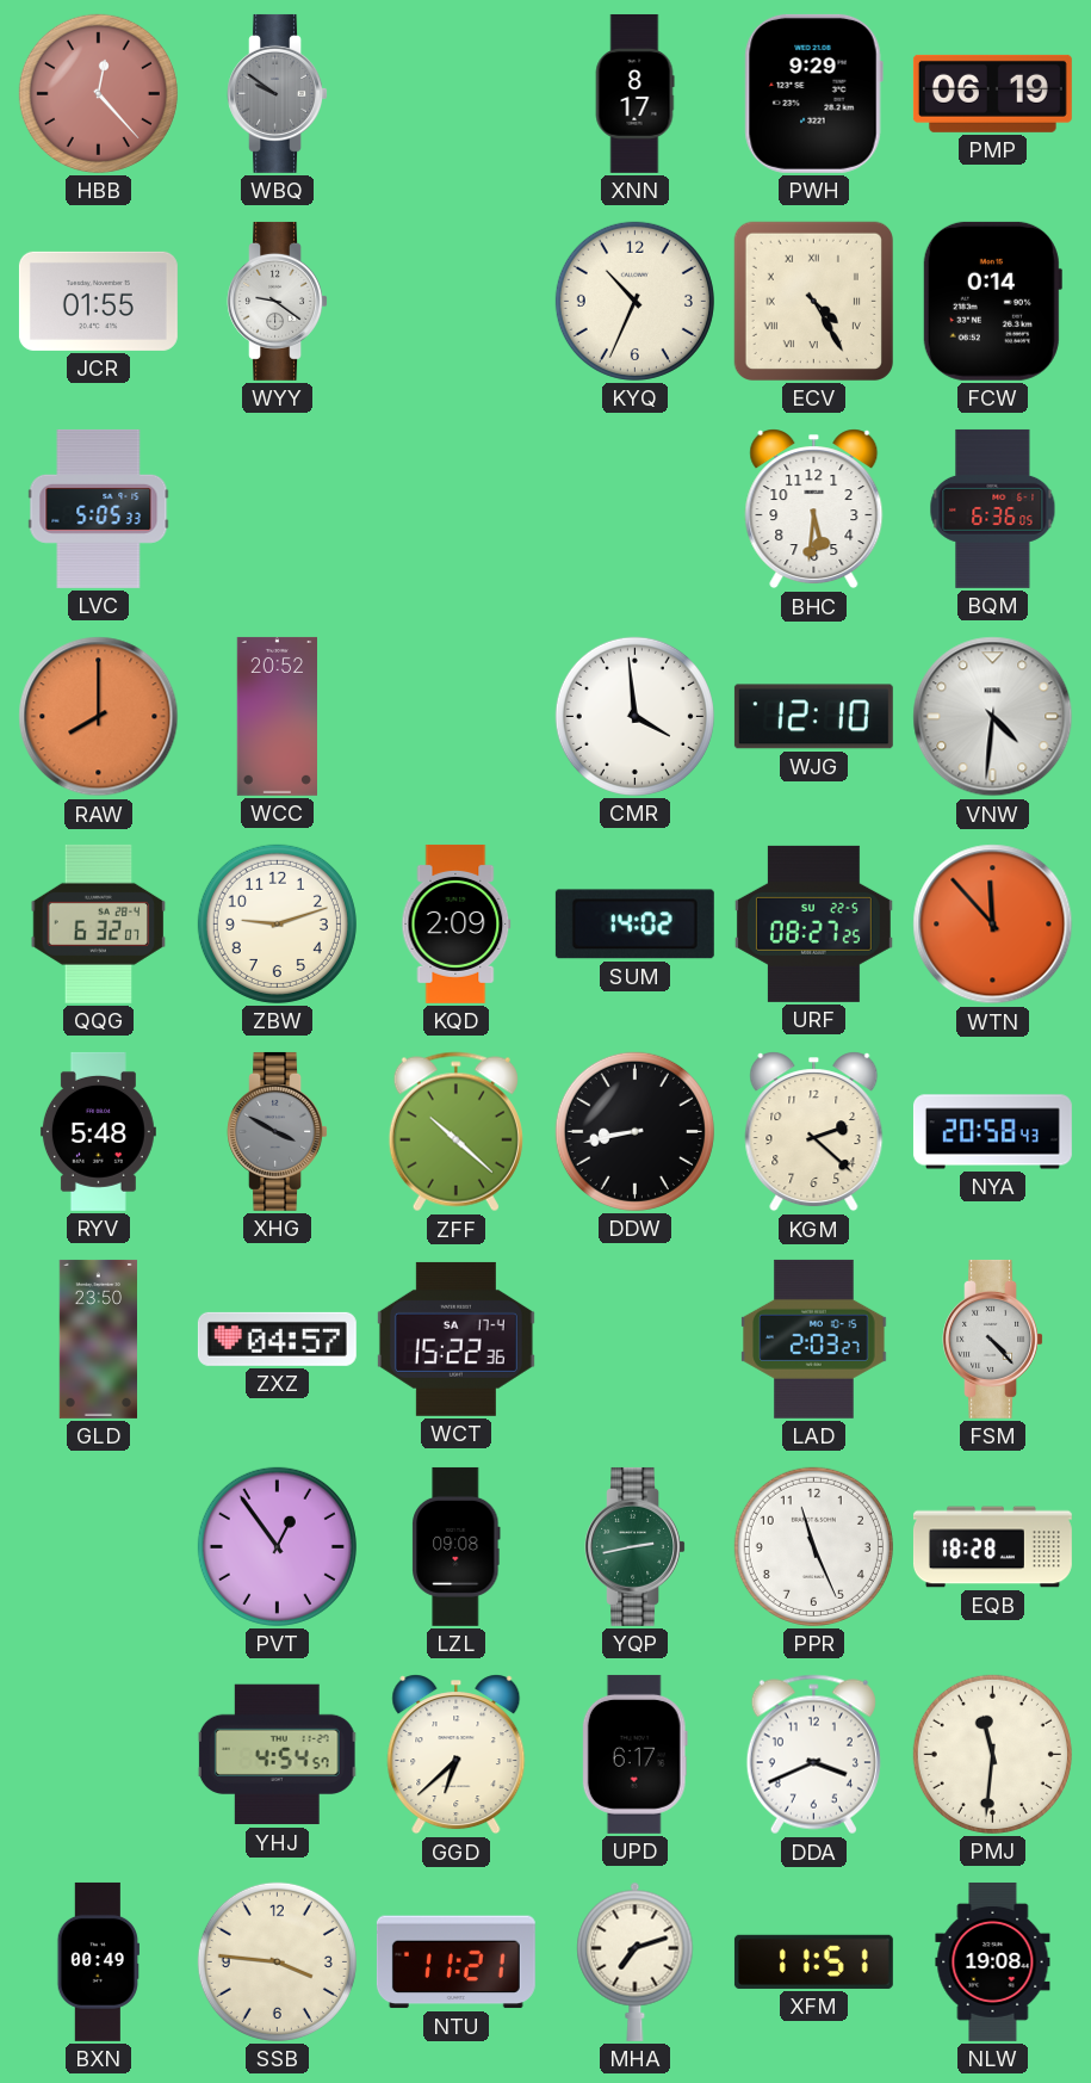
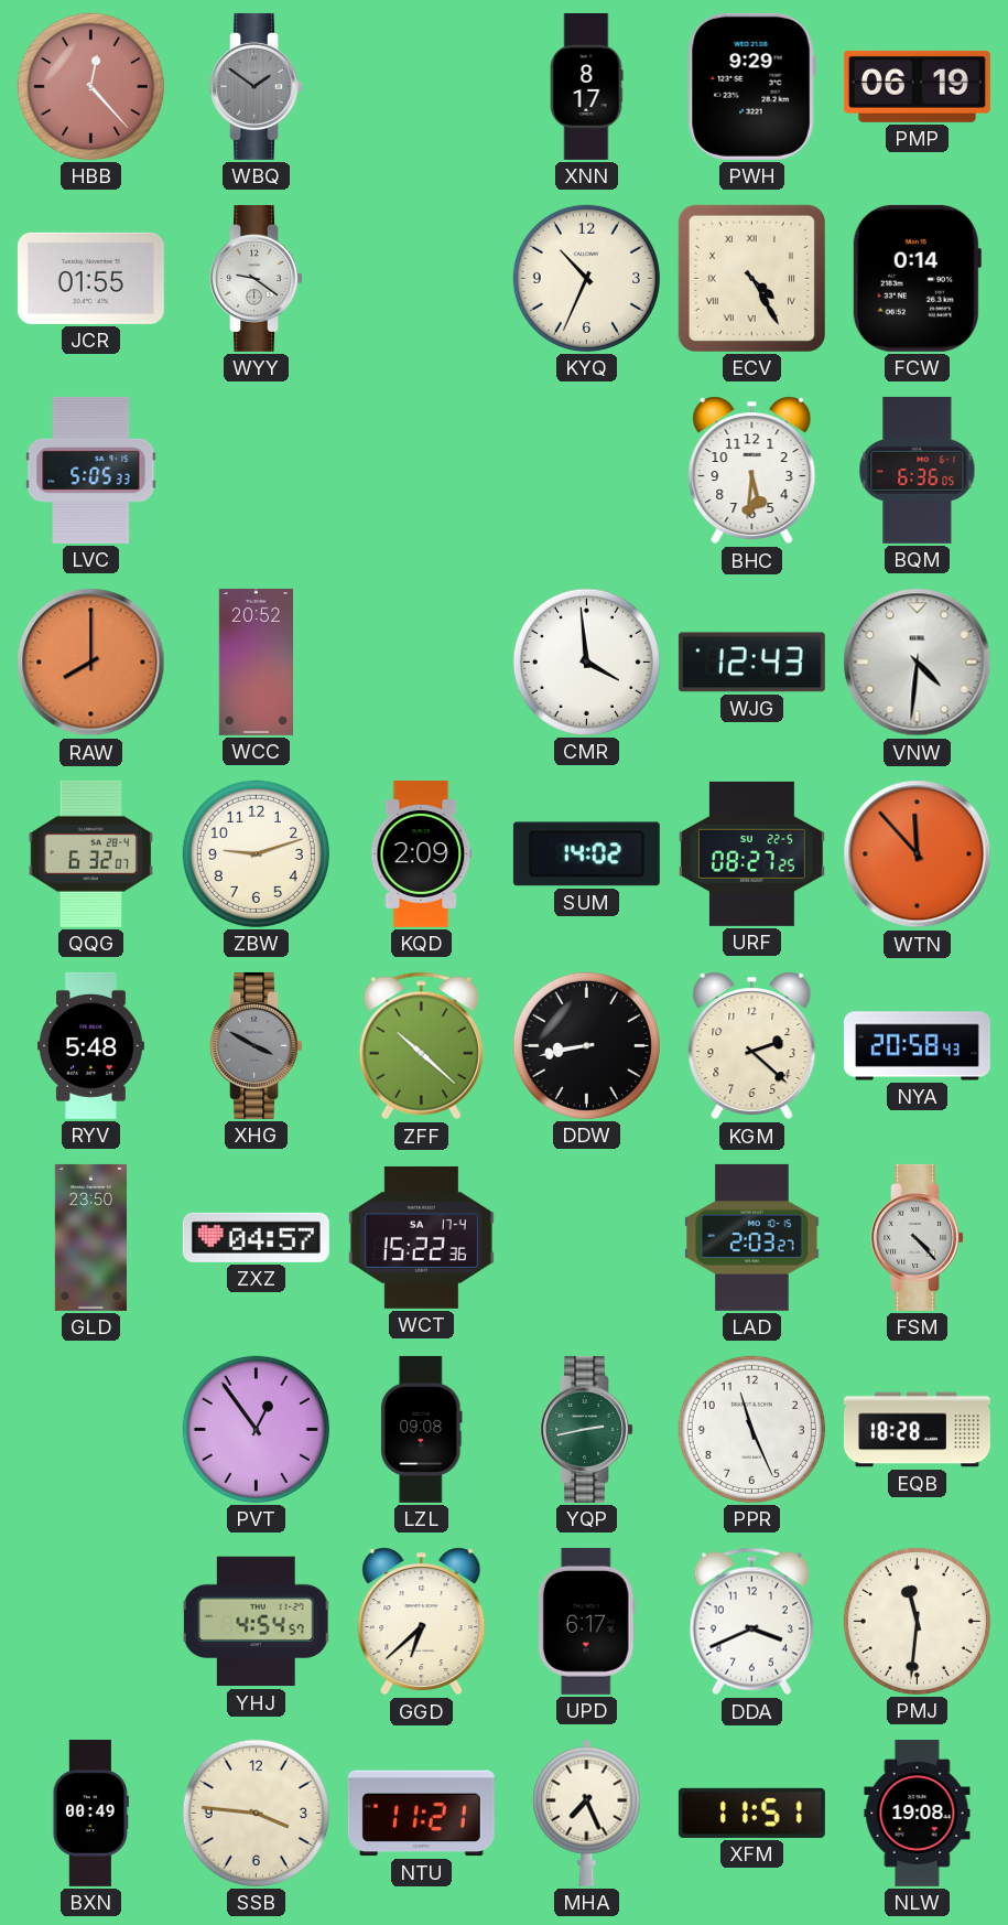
WBQ: 9:51 -> 1:51
WJG: 12:10 -> 12:43
MHA: 7:12 -> 7:26
